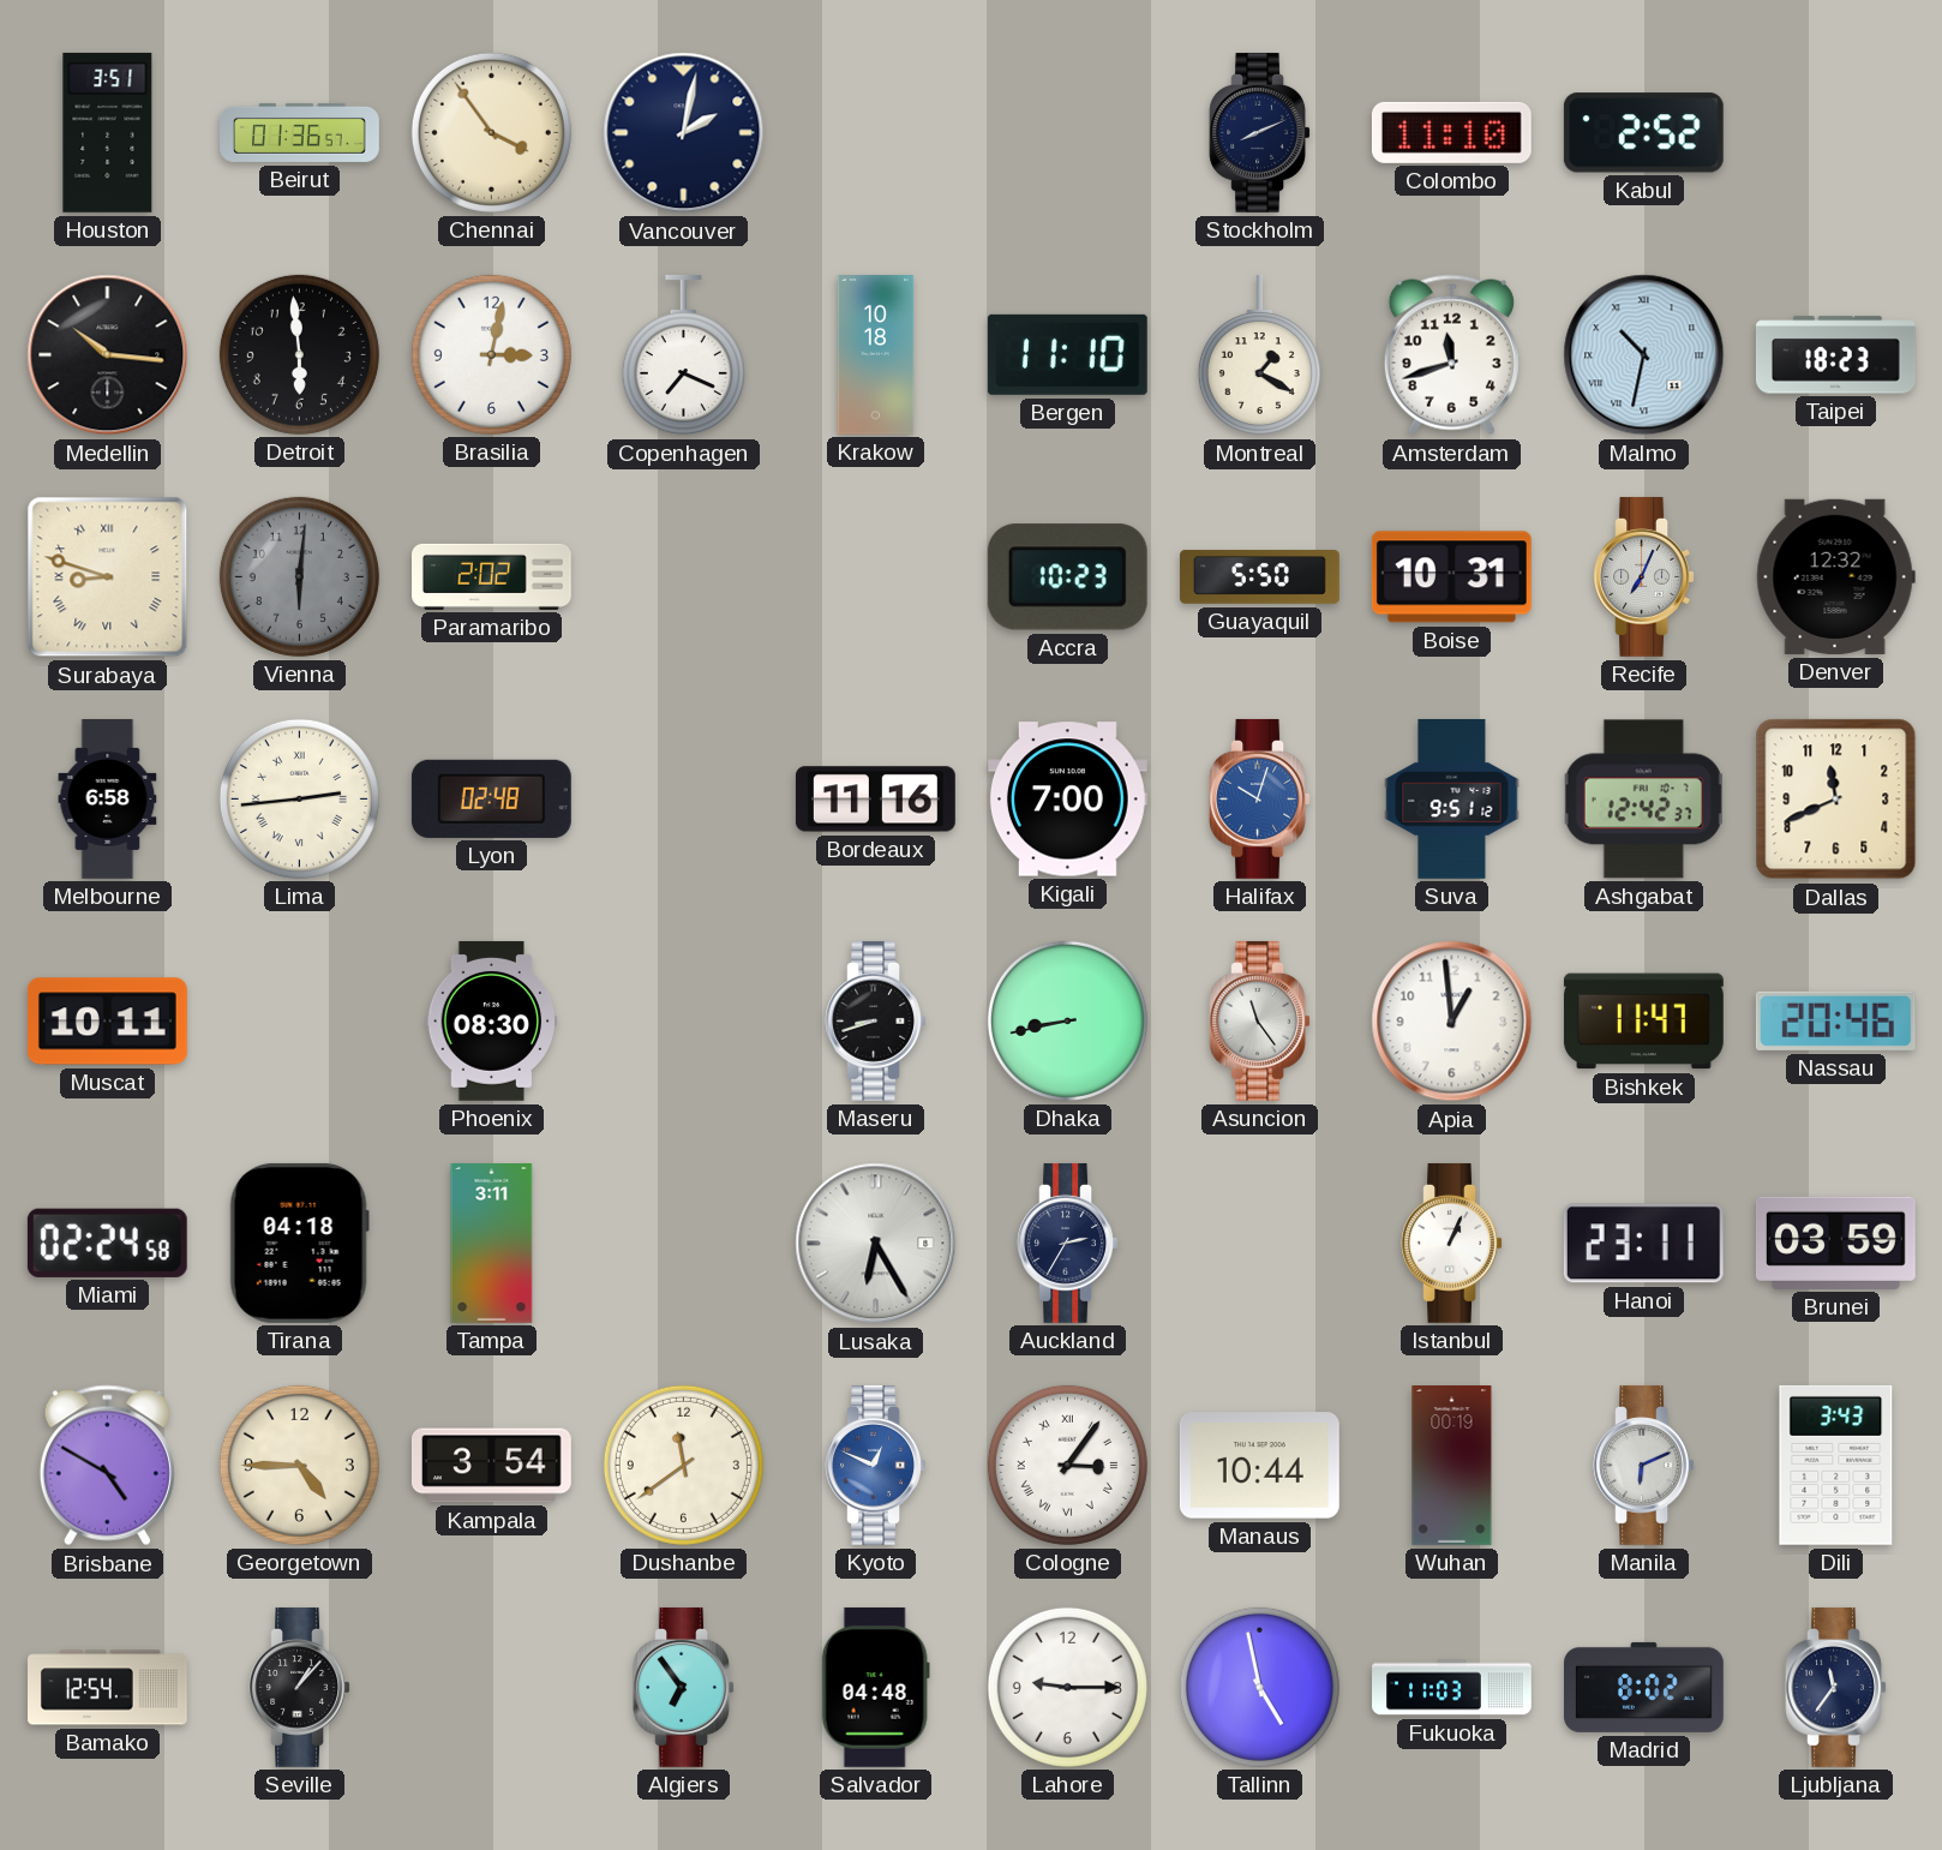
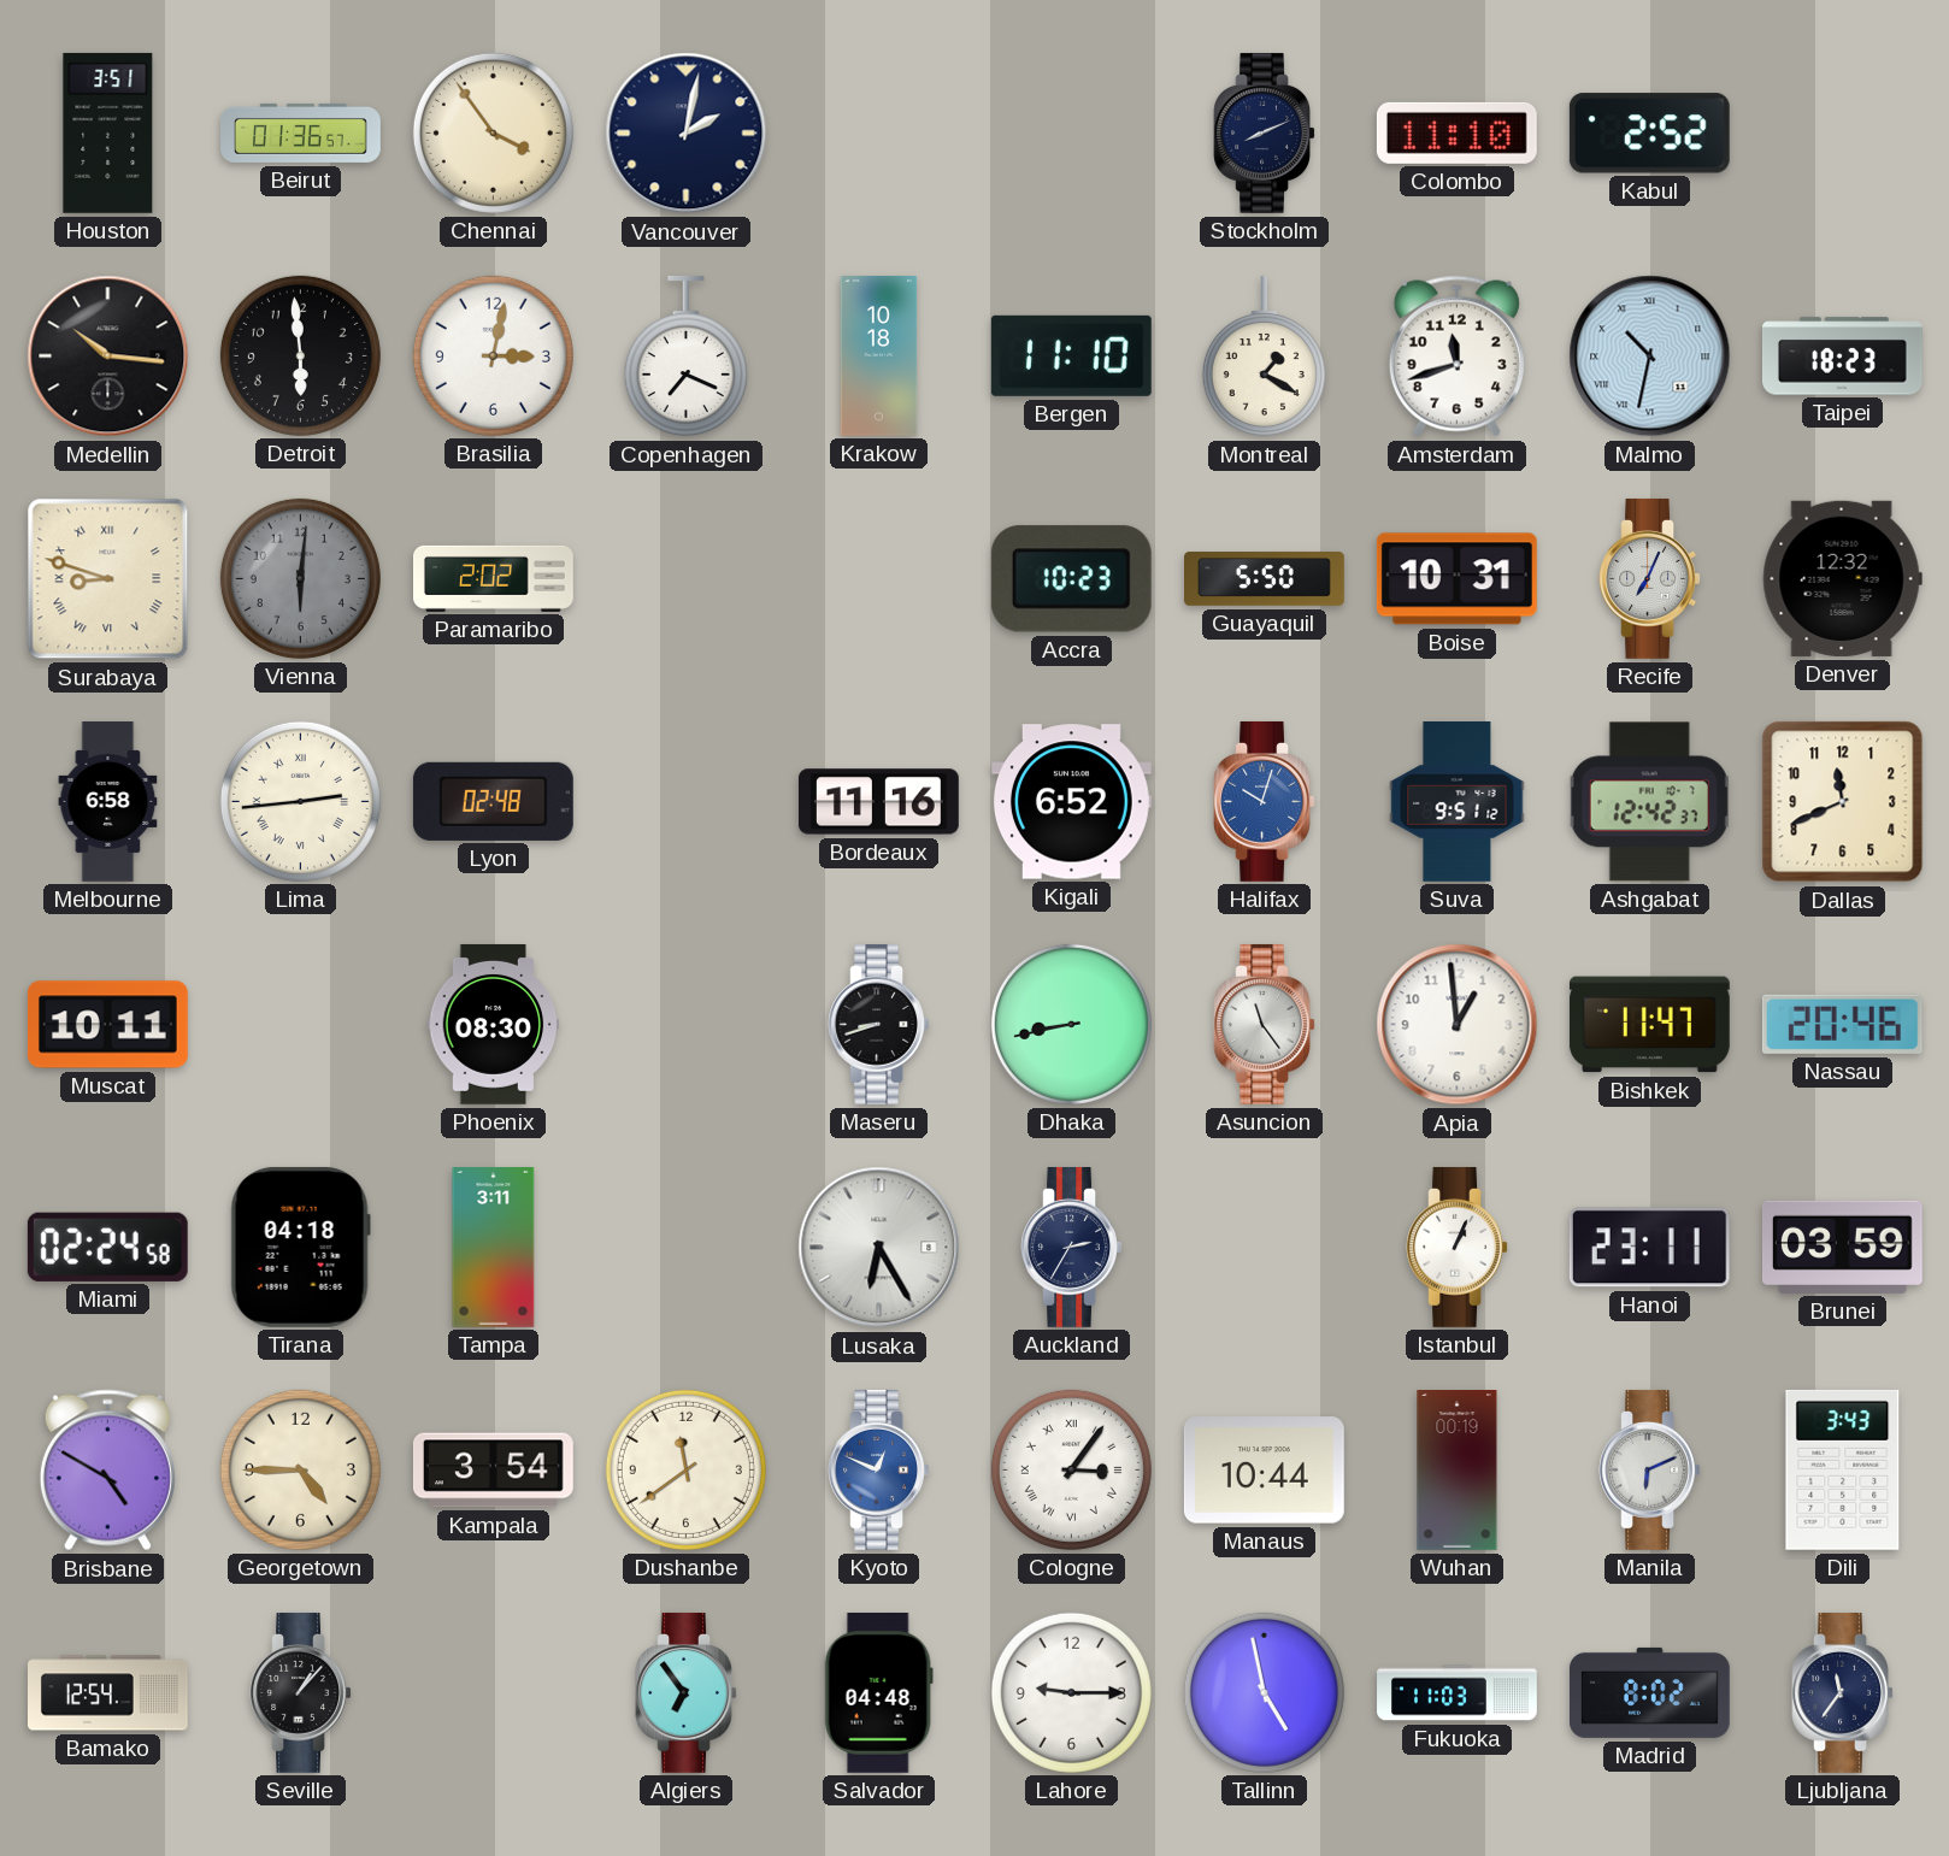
Kigali: 7:00 -> 6:52
